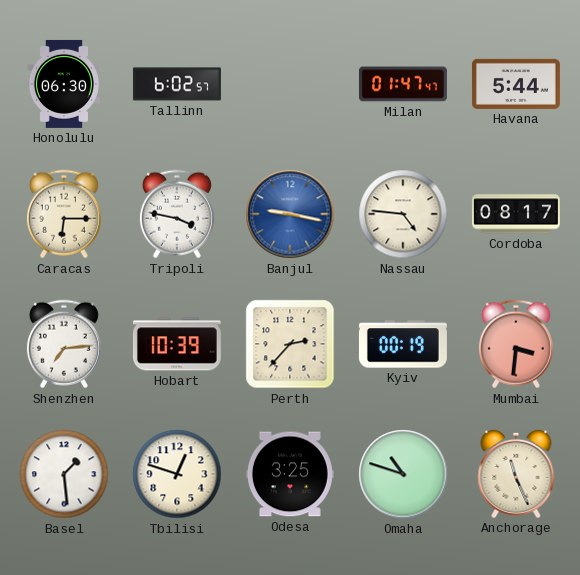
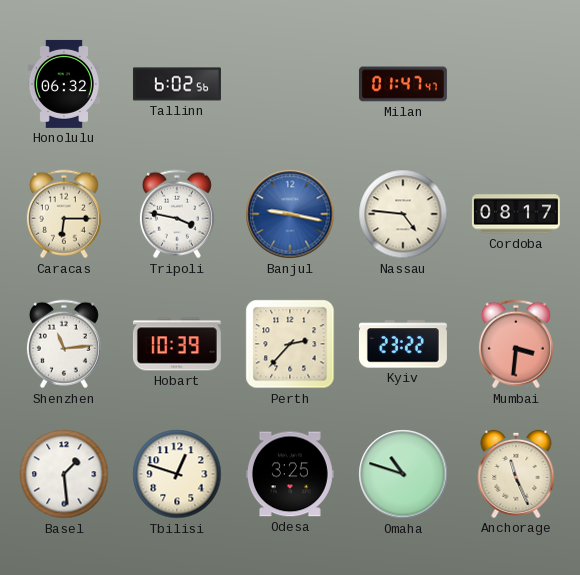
Honolulu: 06:30 -> 06:32
Tallinn: 6:02:57 -> 6:02:56
Havana: 5:44 -> none
Shenzhen: 7:14 -> 11:14
Kyiv: 00:19 -> 23:22
